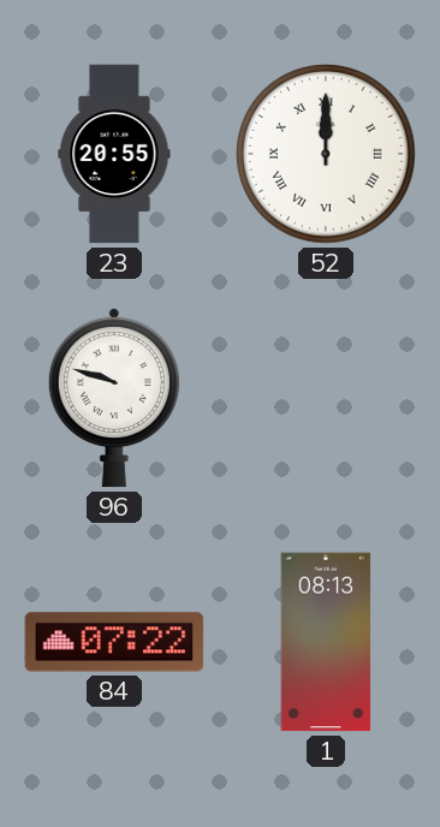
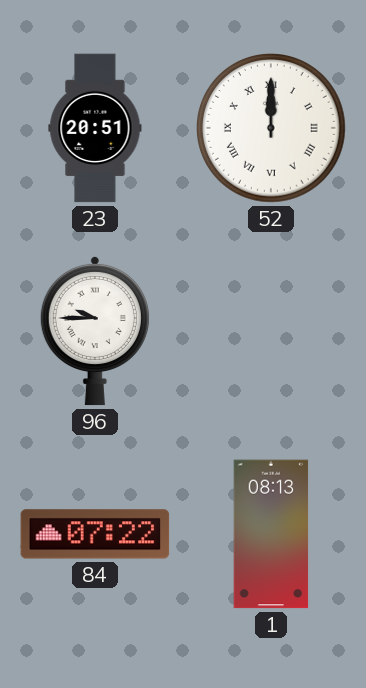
23: 20:55 -> 20:51
96: 9:48 -> 9:45
